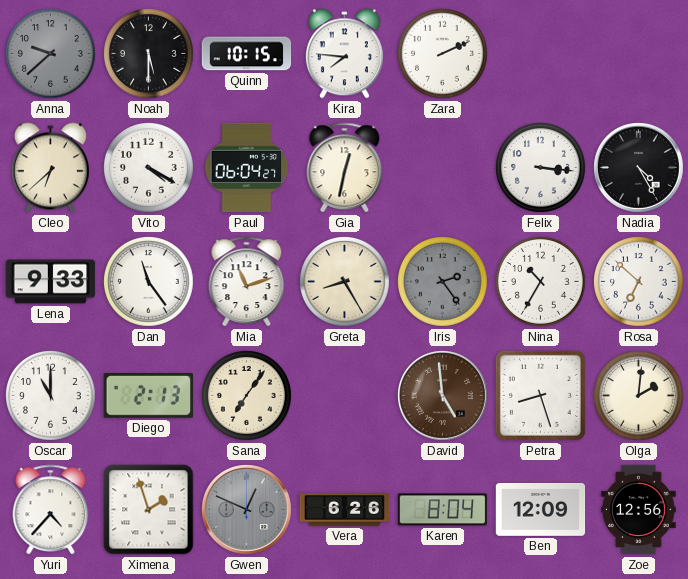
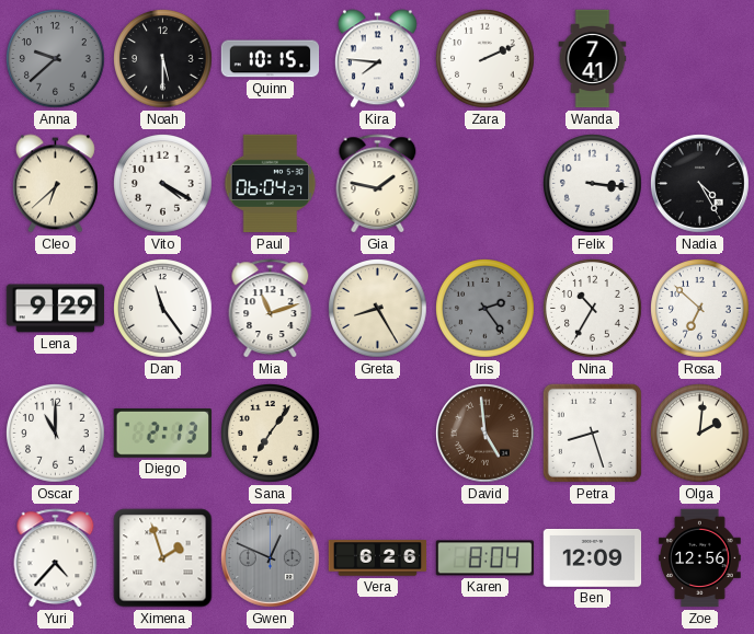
Wanda: none -> 7:41
Gia: 12:32 -> 1:47
Lena: 9:33 -> 9:29
